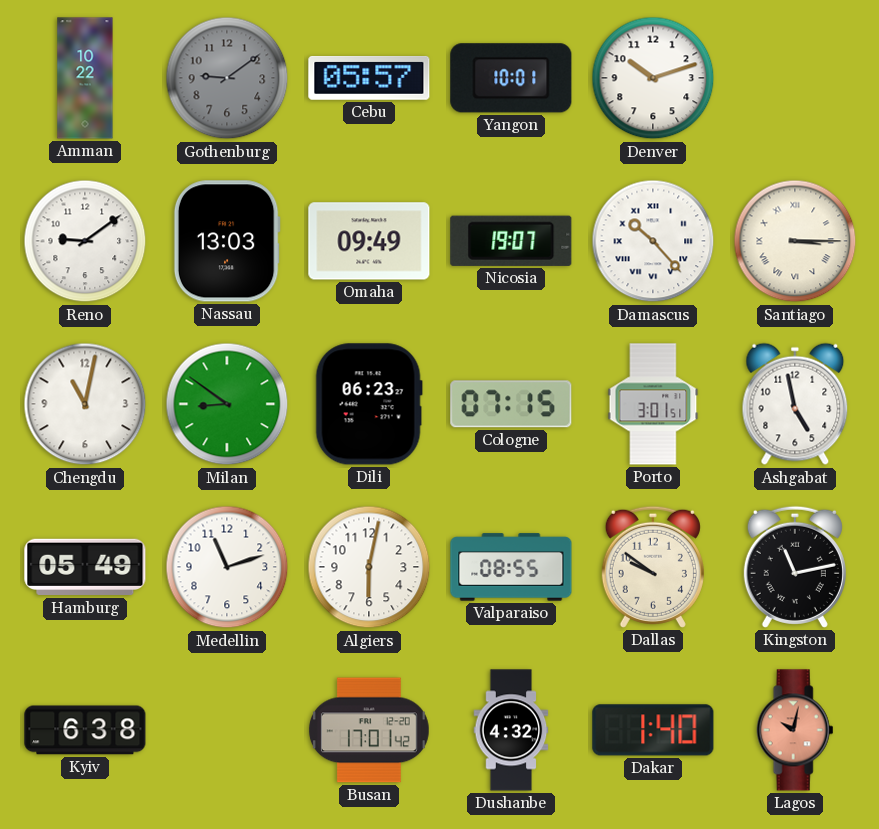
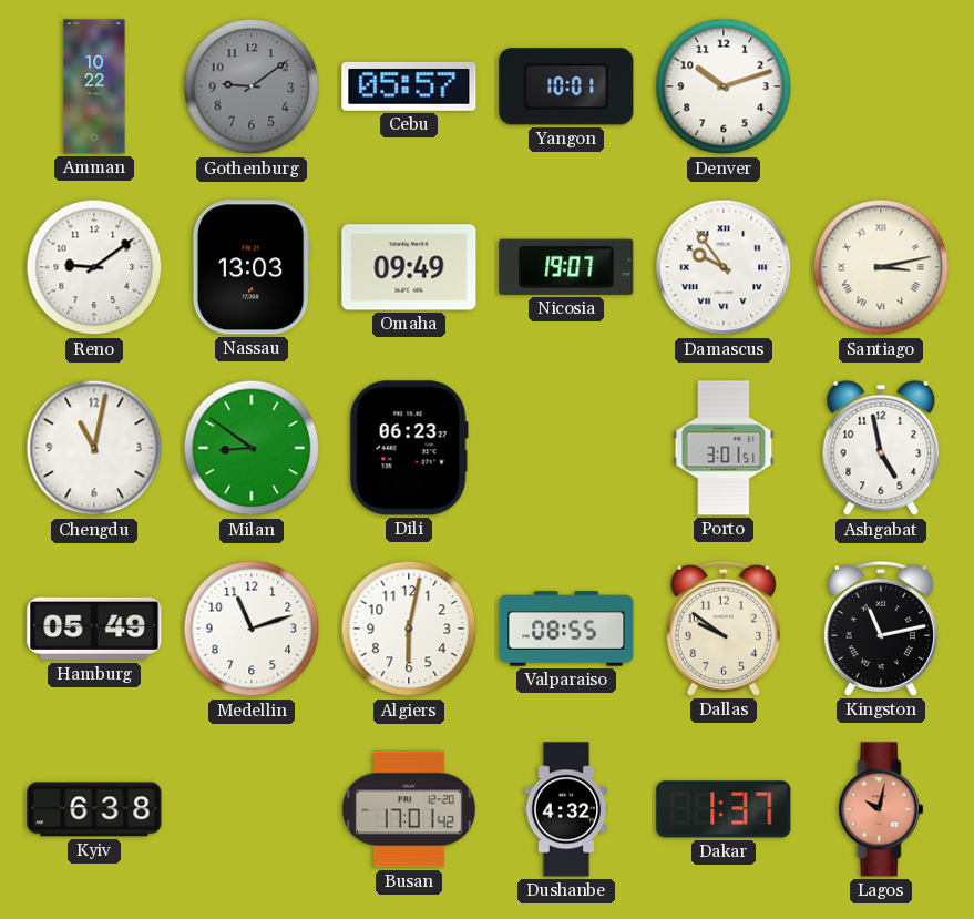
Damascus: 10:23 -> 9:54
Santiago: 3:15 -> 3:13
Cologne: 07:15 -> none
Dakar: 1:40 -> 1:37
